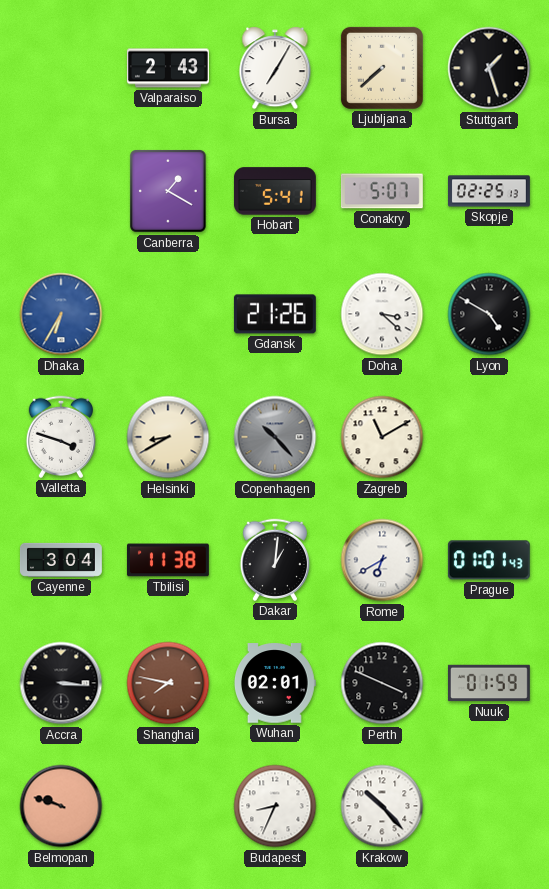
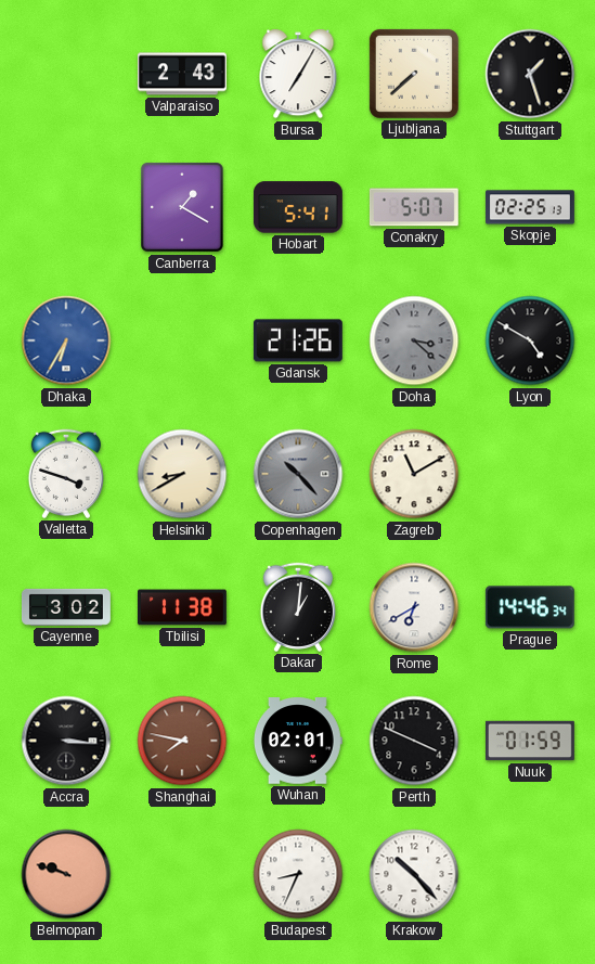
Doha dial: white -> grey
Cayenne: 3:04 -> 3:02
Prague: 01:01 -> 14:46
